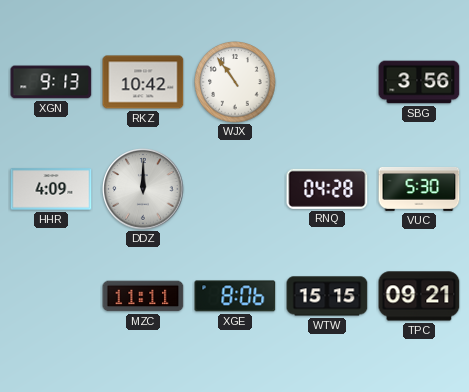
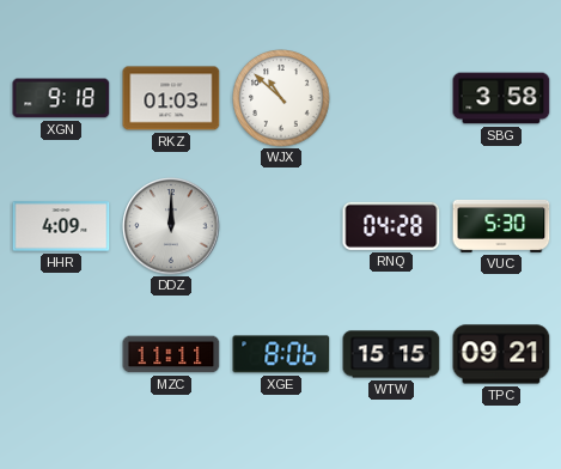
XGN: 9:13 -> 9:18
RKZ: 10:42 -> 01:03
WJX: 10:54 -> 10:52
SBG: 3:56 -> 3:58
